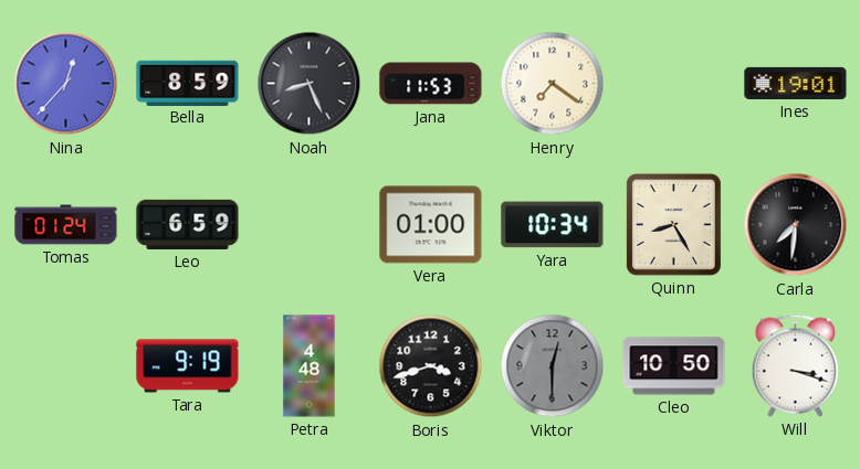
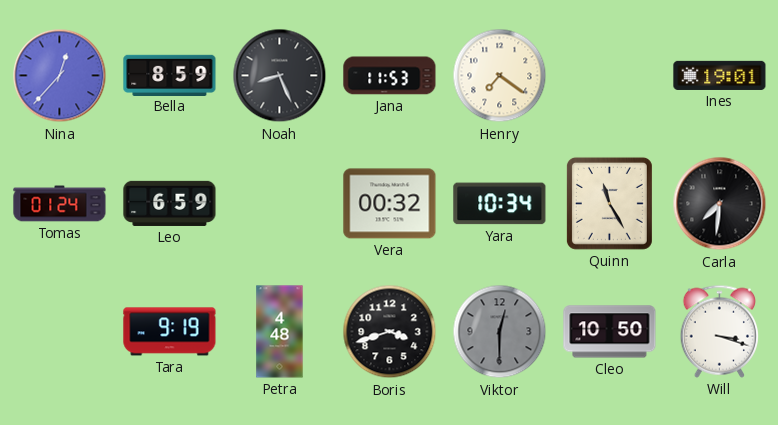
Vera: 01:00 -> 00:32
Quinn: 8:25 -> 11:25
